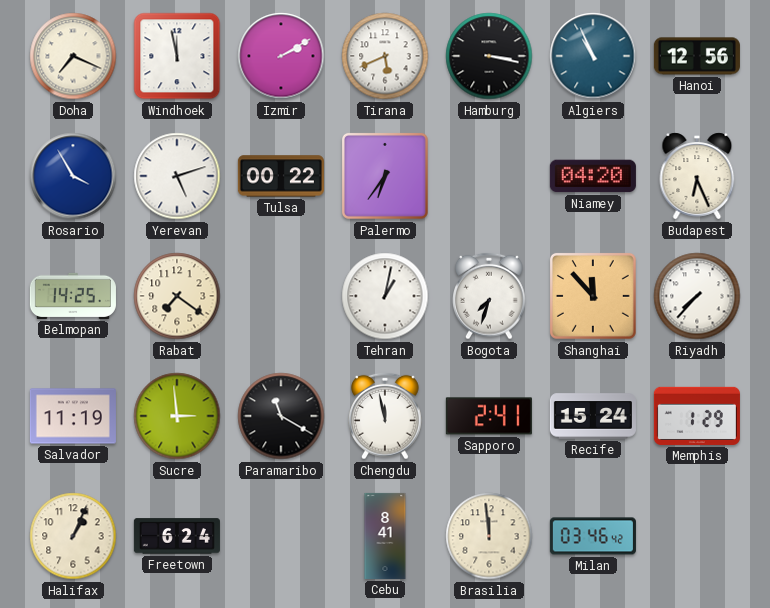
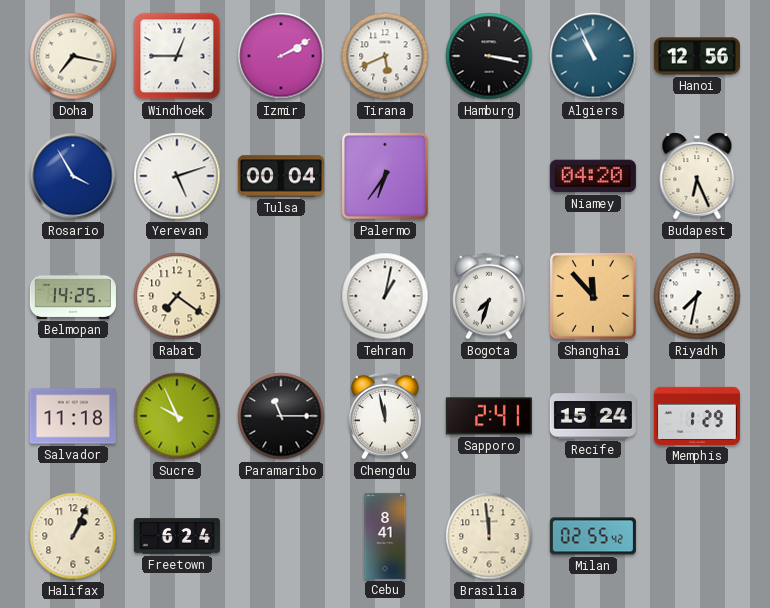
Doha: 7:19 -> 7:17
Windhoek: 11:58 -> 12:45
Tulsa: 00:22 -> 00:04
Riyadh: 7:37 -> 7:32
Salvador: 11:19 -> 11:18
Sucre: 2:59 -> 9:56
Paramaribo: 11:20 -> 11:15
Milan: 03:46 -> 02:55
